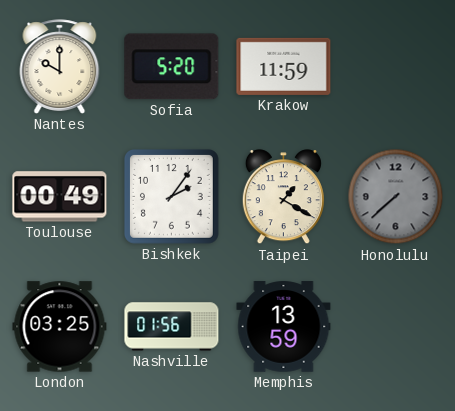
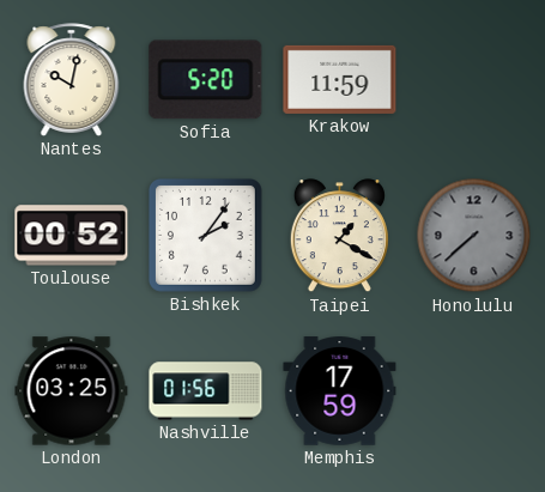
Nantes: 10:00 -> 10:02
Toulouse: 00:49 -> 00:52
Memphis: 13:59 -> 17:59
